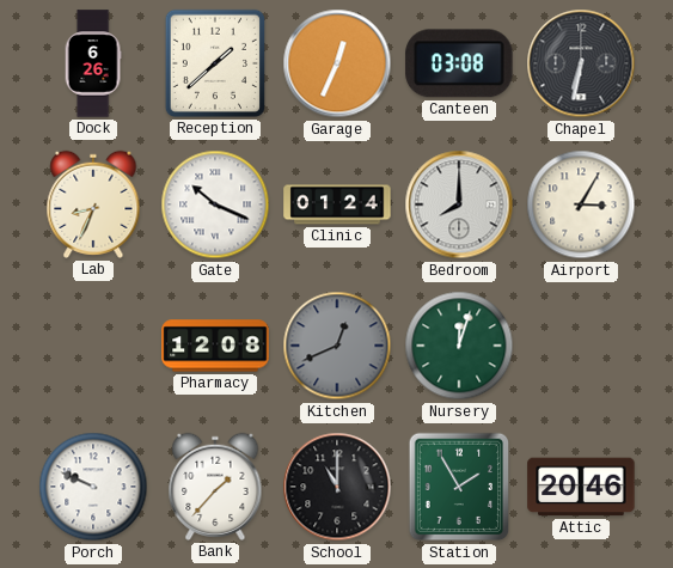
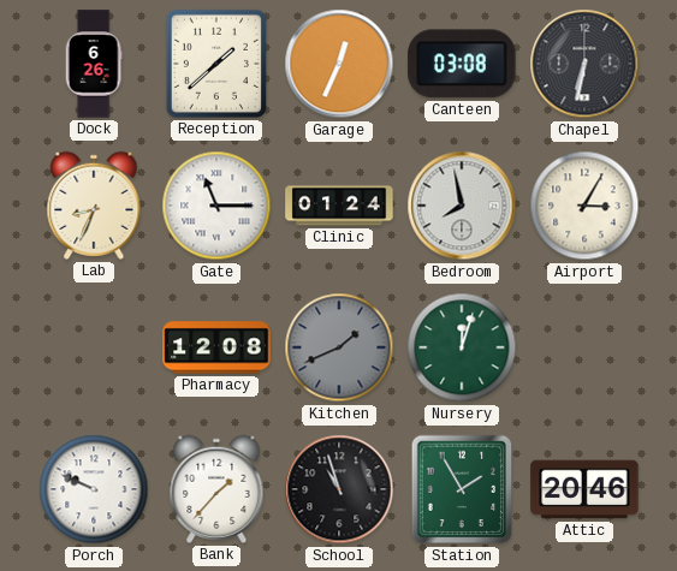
Gate: 10:19 -> 11:15
Bedroom: 8:00 -> 7:58
Kitchen: 12:41 -> 1:41
School: 11:00 -> 10:57
